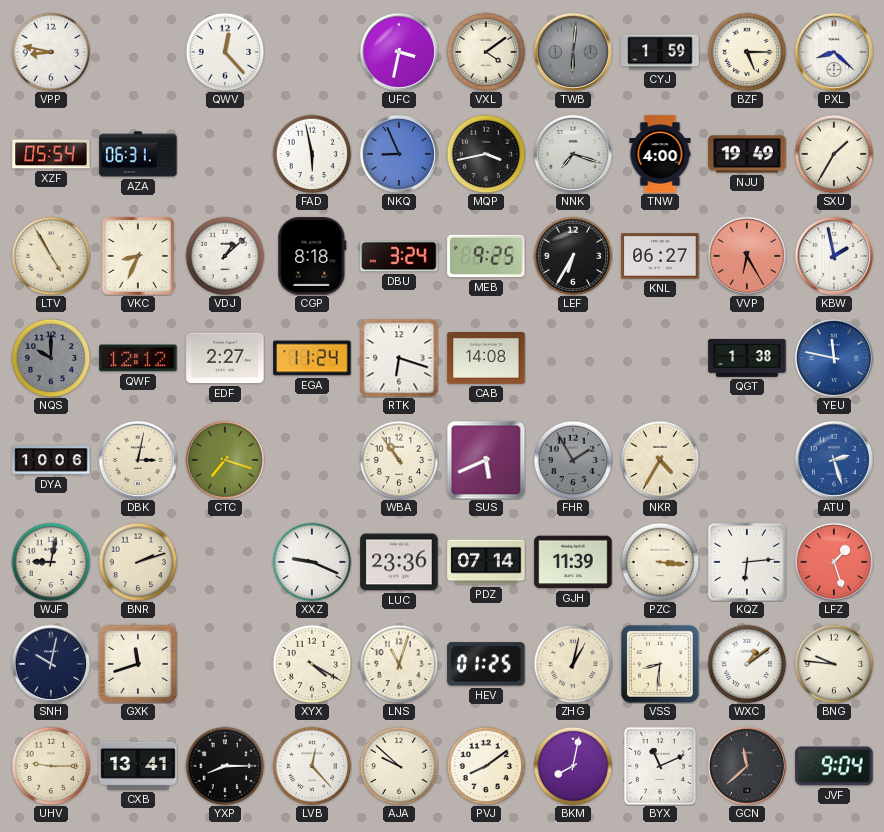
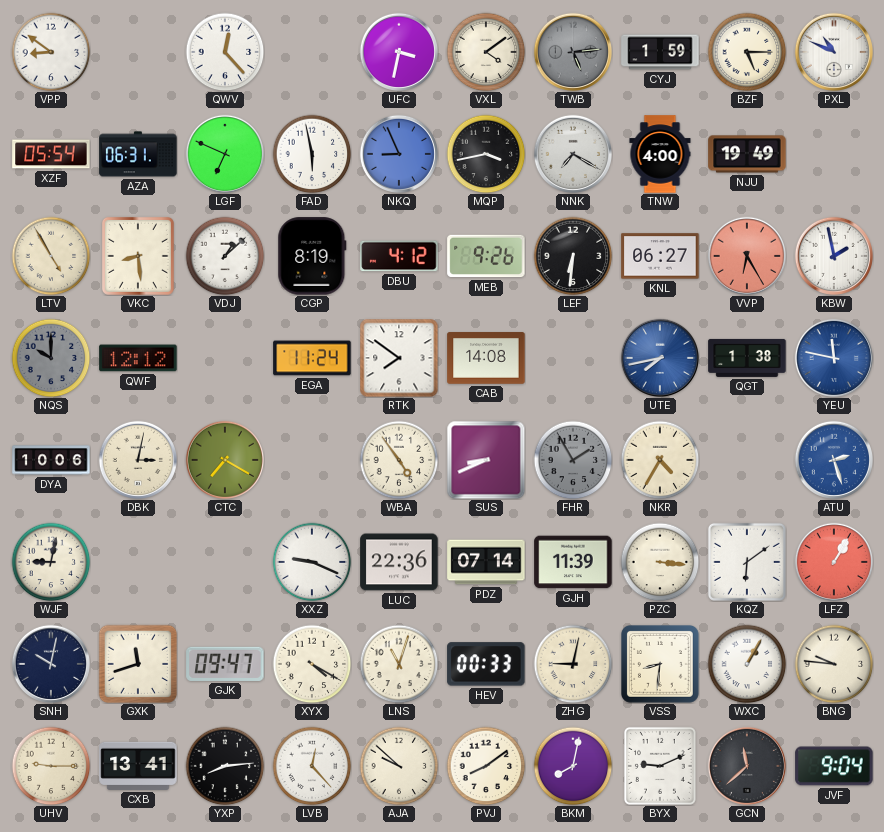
VPP: 8:47 -> 8:51
TWB: 6:01 -> 5:14
PXL: 8:22 -> 10:49
LGF: none -> 6:49
NNK: 7:18 -> 7:20
SXU: 1:35 -> none
VKC: 8:34 -> 8:29
CGP: 8:18 -> 8:19
DBU: 3:24 -> 4:12
MEB: 9:25 -> 9:26
LEF: 6:35 -> 6:31
EDF: 2:27 -> none
RTK: 6:18 -> 7:51
UTE: none -> 7:43
CTC: 7:18 -> 7:20
WBA: 10:54 -> 4:54
SUS: 5:41 -> 8:41
BNR: 2:12 -> none
LUC: 23:36 -> 22:36
KQZ: 6:14 -> 6:09
LFZ: 1:27 -> 1:05
GJK: none -> 09:47
HEV: 01:25 -> 00:33
ZHG: 1:02 -> 9:02
WXC: 1:09 -> 1:05
YXP: 8:15 -> 8:14
BYX: 11:11 -> 9:11
